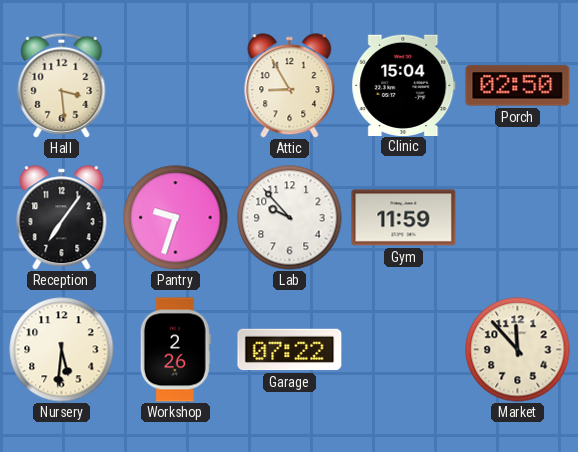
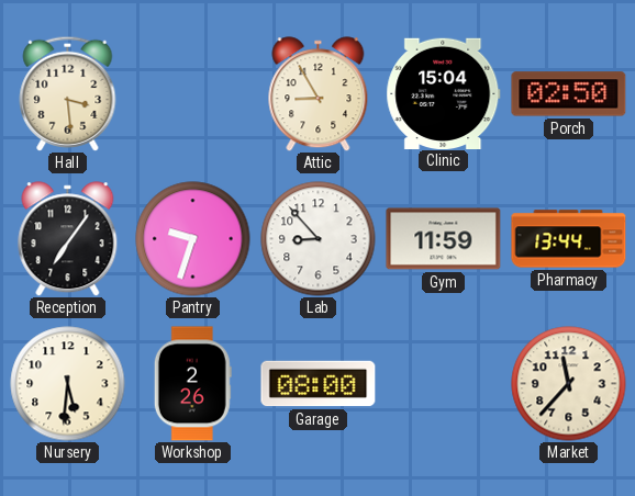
Lab: 9:53 -> 8:53
Pharmacy: none -> 13:44
Garage: 07:22 -> 08:00
Market: 11:53 -> 11:37
